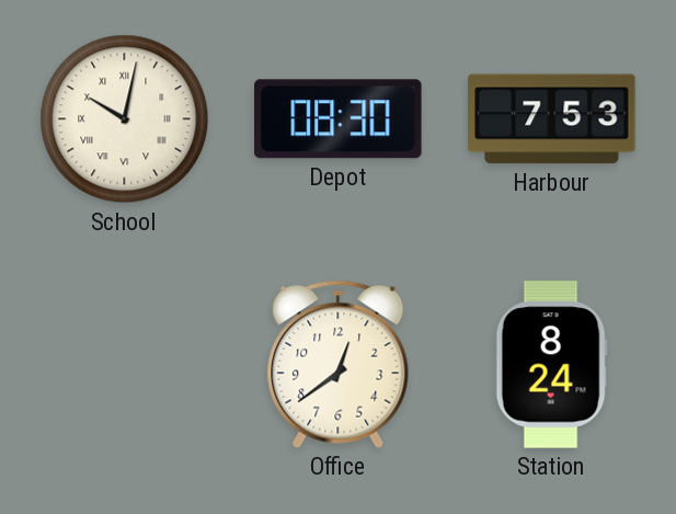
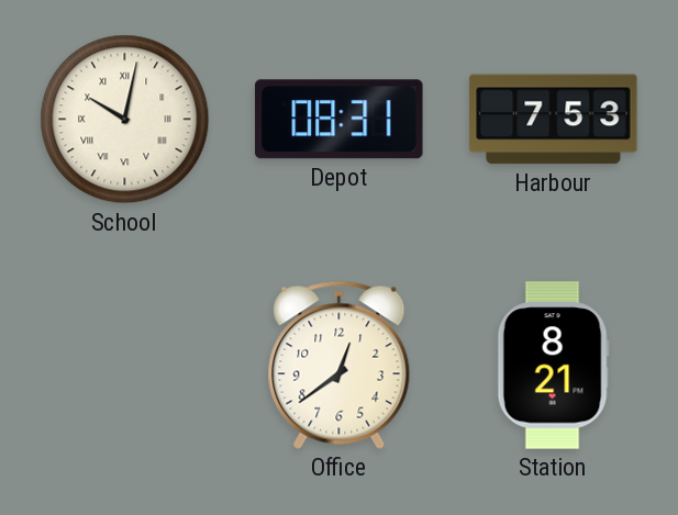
Depot: 08:30 -> 08:31
Station: 8:24 -> 8:21
